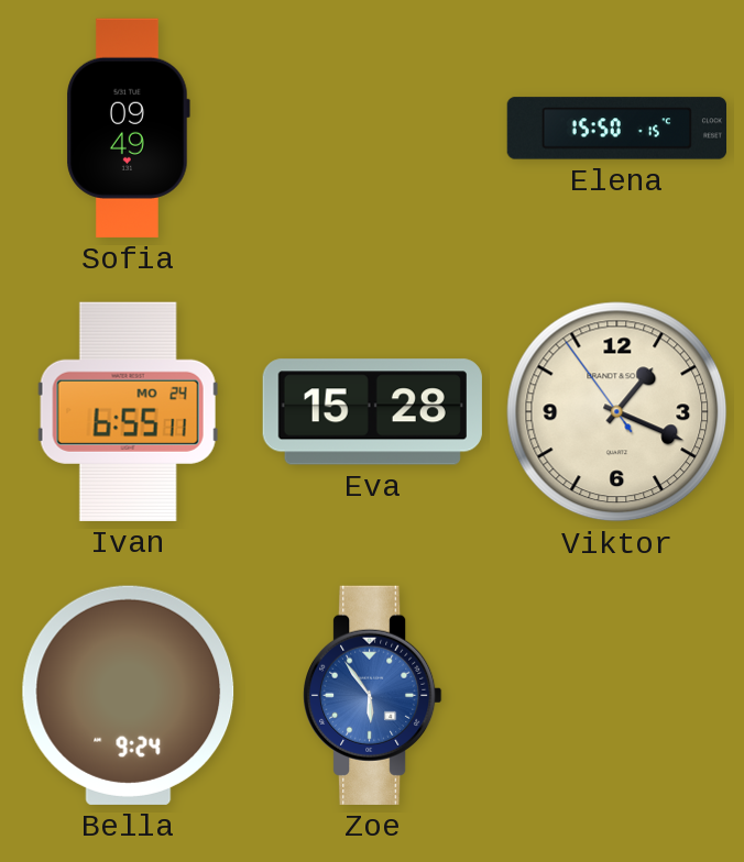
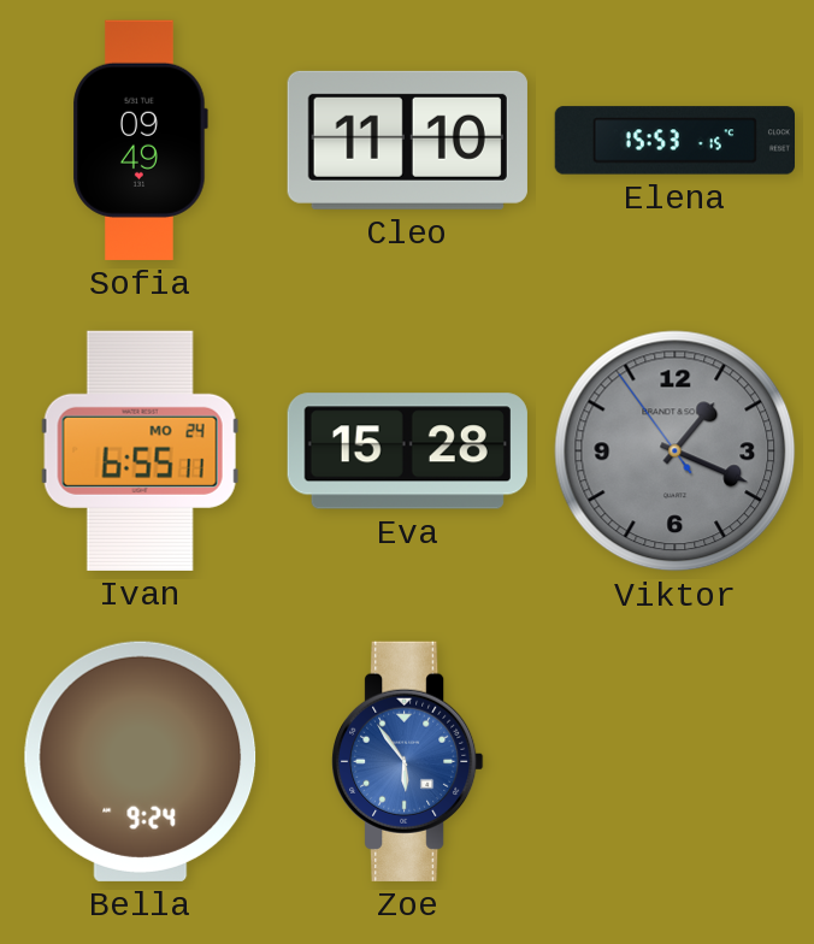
Cleo: none -> 11:10
Elena: 15:50 -> 15:53
Viktor dial: cream -> grey
